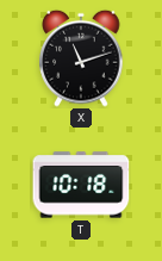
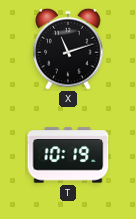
T: 10:18 -> 10:19
